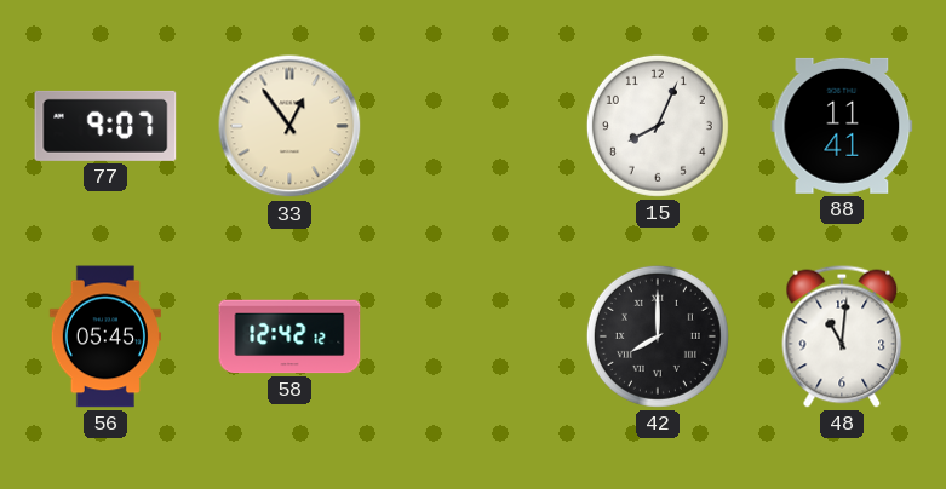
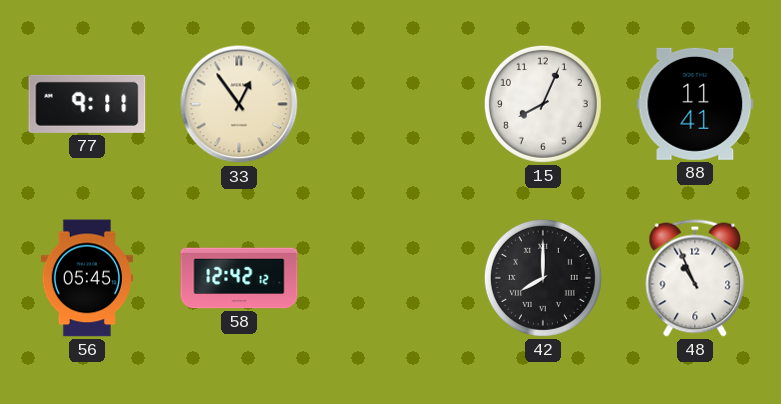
77: 9:07 -> 9:11
48: 11:01 -> 10:56
